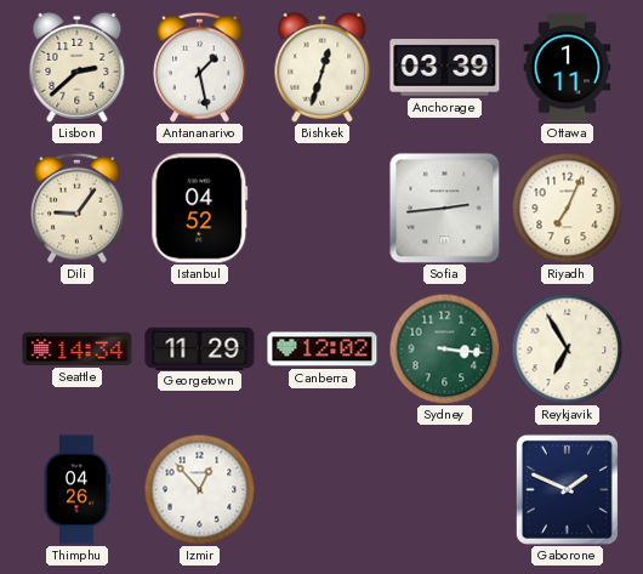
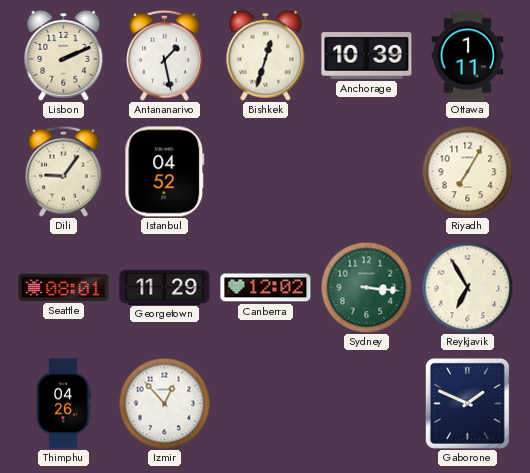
Lisbon: 2:38 -> 2:11
Anchorage: 03:39 -> 10:39
Sofia: 2:44 -> none
Riyadh: 7:04 -> 7:05
Seattle: 14:34 -> 08:01
